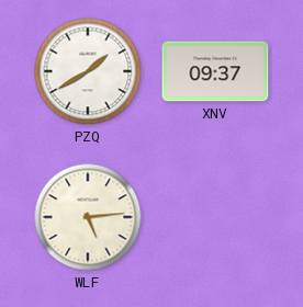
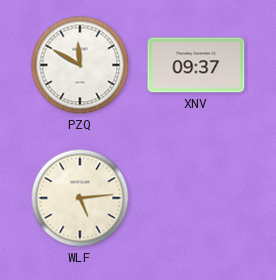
PZQ: 1:40 -> 11:50
